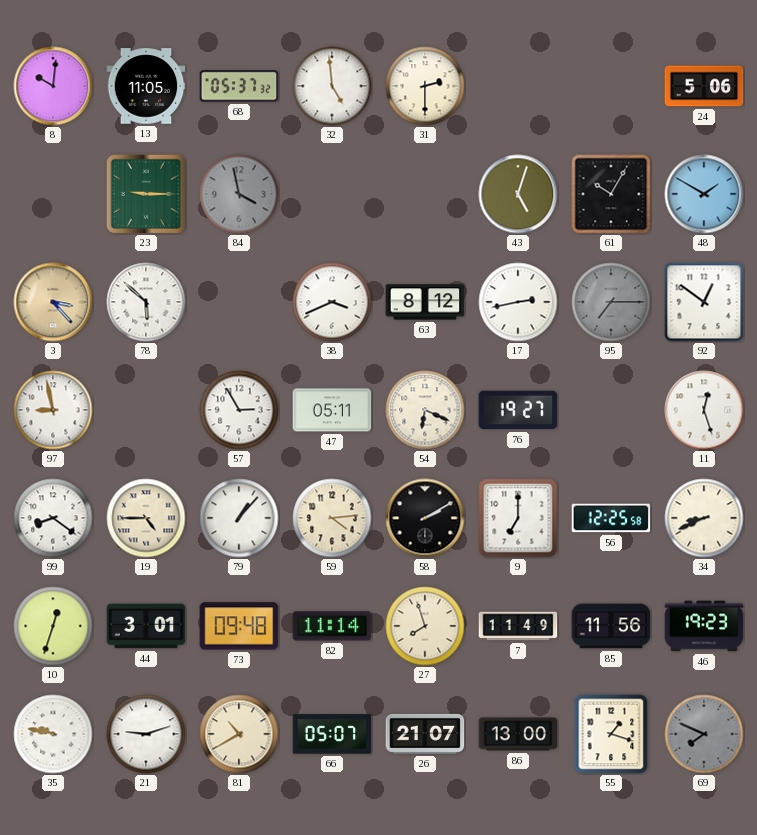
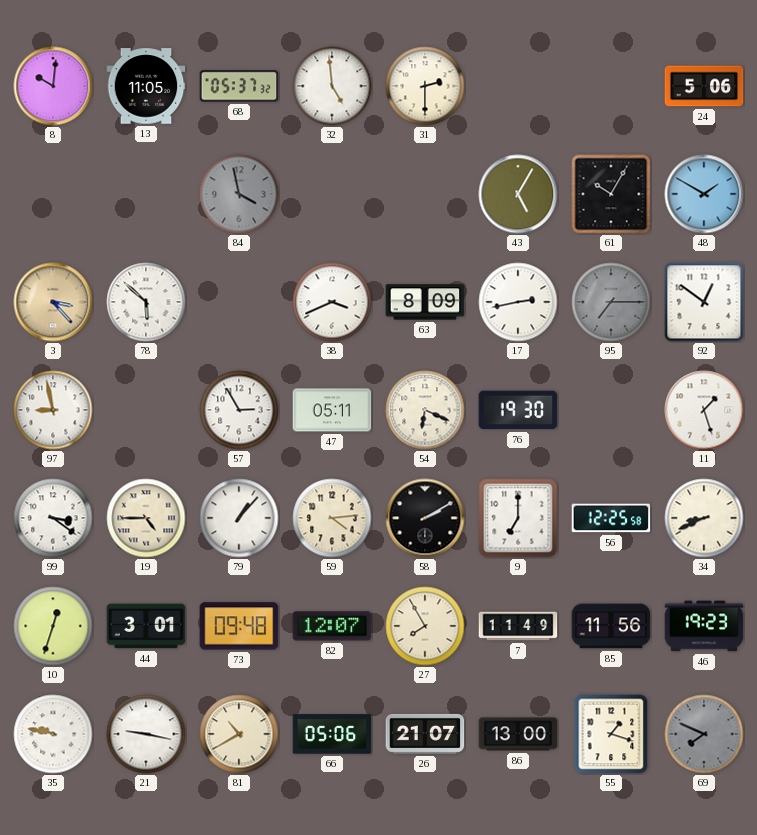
23: 9:15 -> none
43: 5:03 -> 5:05
63: 8:12 -> 8:09
76: 19:27 -> 19:30
11: 12:27 -> 1:27
99: 8:21 -> 3:21
82: 11:14 -> 12:07
27: 7:57 -> 7:55
21: 9:12 -> 9:17
66: 05:07 -> 05:06
